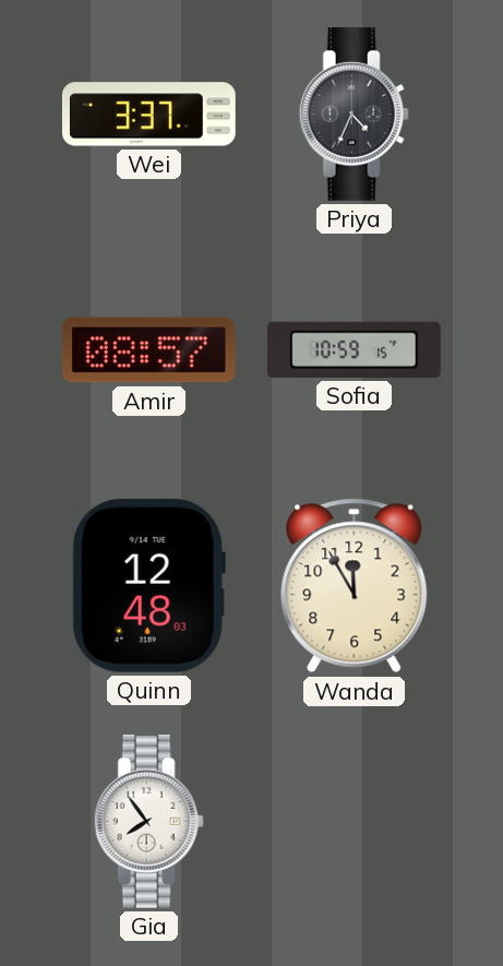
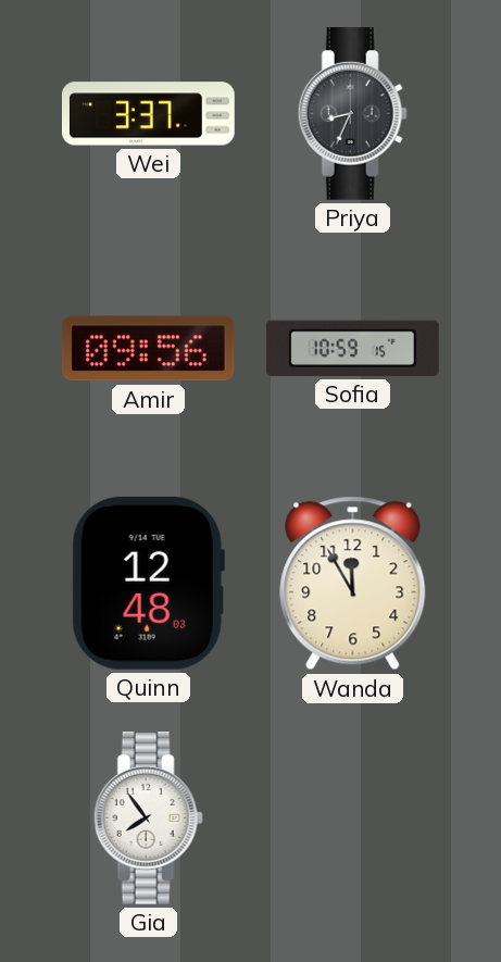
Priya: 4:34 -> 8:34
Amir: 08:57 -> 09:56
